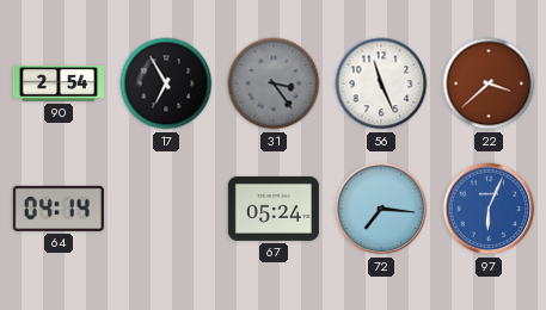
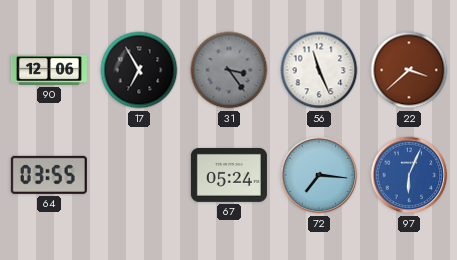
90: 2:54 -> 12:06
64: 04:14 -> 03:55
